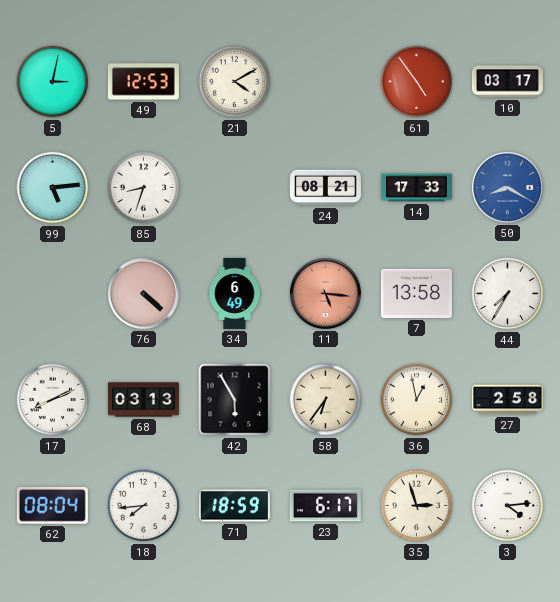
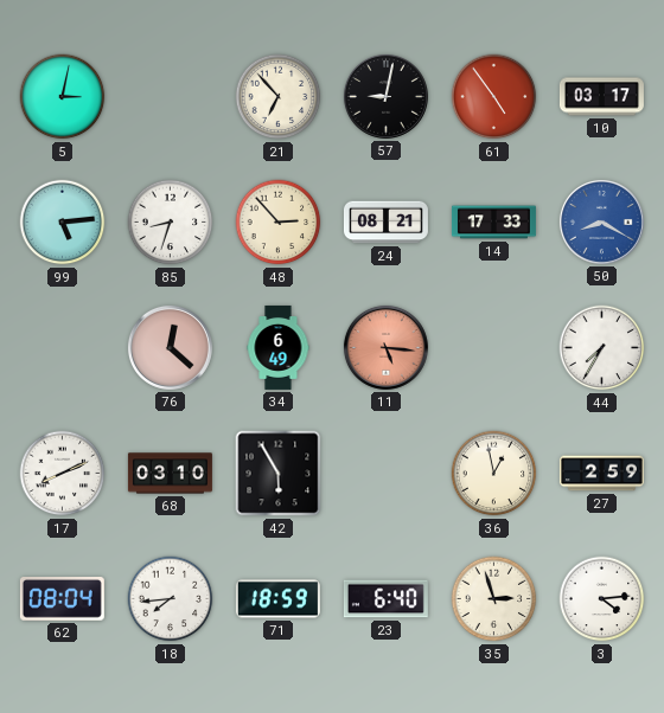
49: 12:53 -> none
21: 4:10 -> 6:53
57: none -> 9:02
48: none -> 2:53
76: 4:22 -> 12:22
7: 13:58 -> none
68: 03:13 -> 03:10
58: 6:36 -> none
27: 2:58 -> 2:59
23: 6:17 -> 6:40
